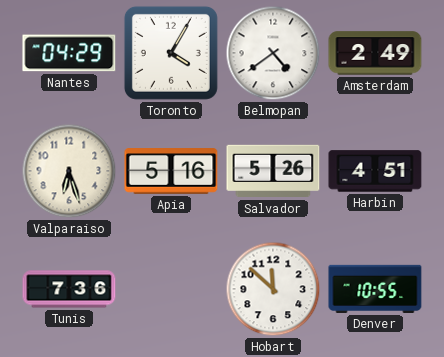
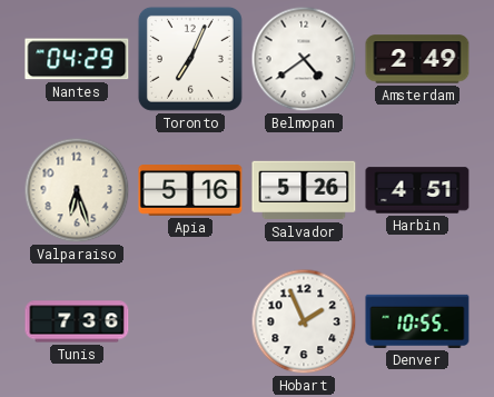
Toronto: 4:05 -> 7:04
Hobart: 11:52 -> 1:56
